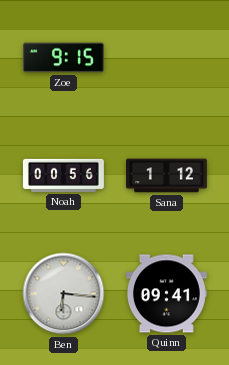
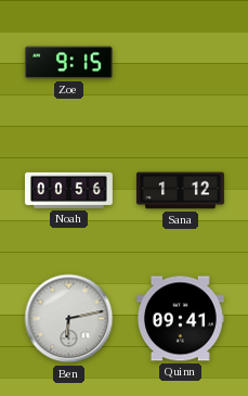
Ben: 6:16 -> 6:13
